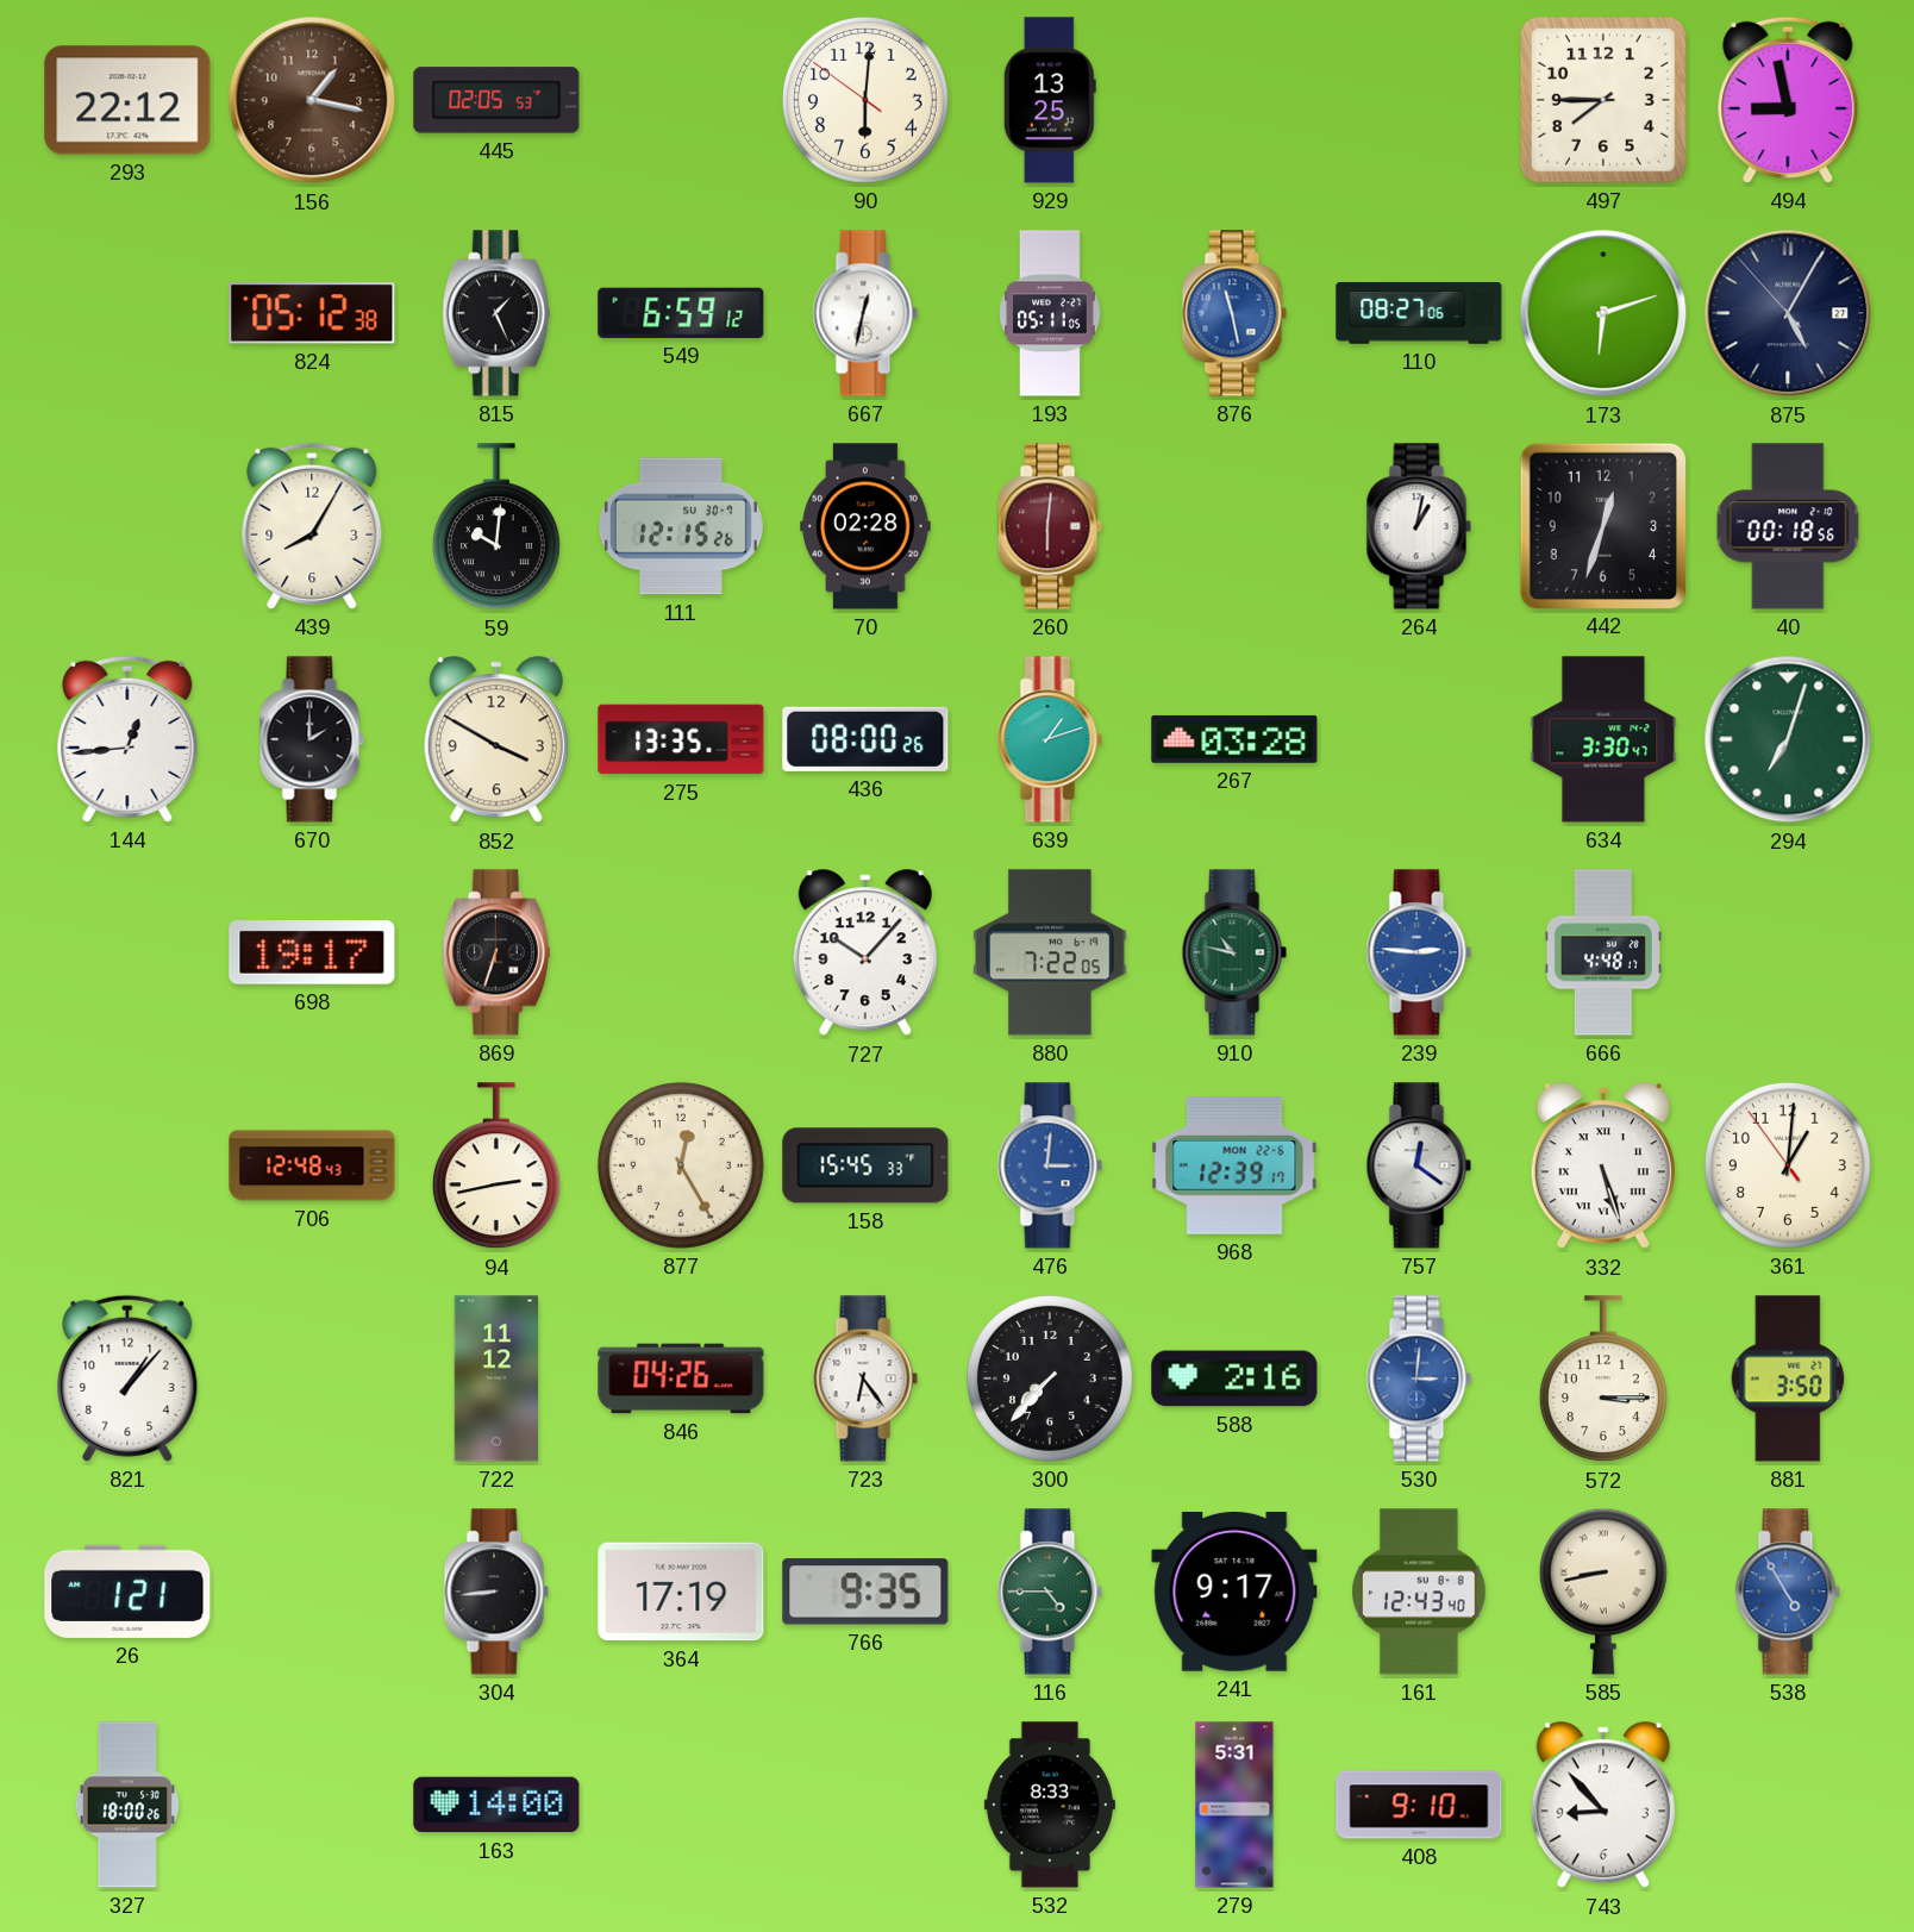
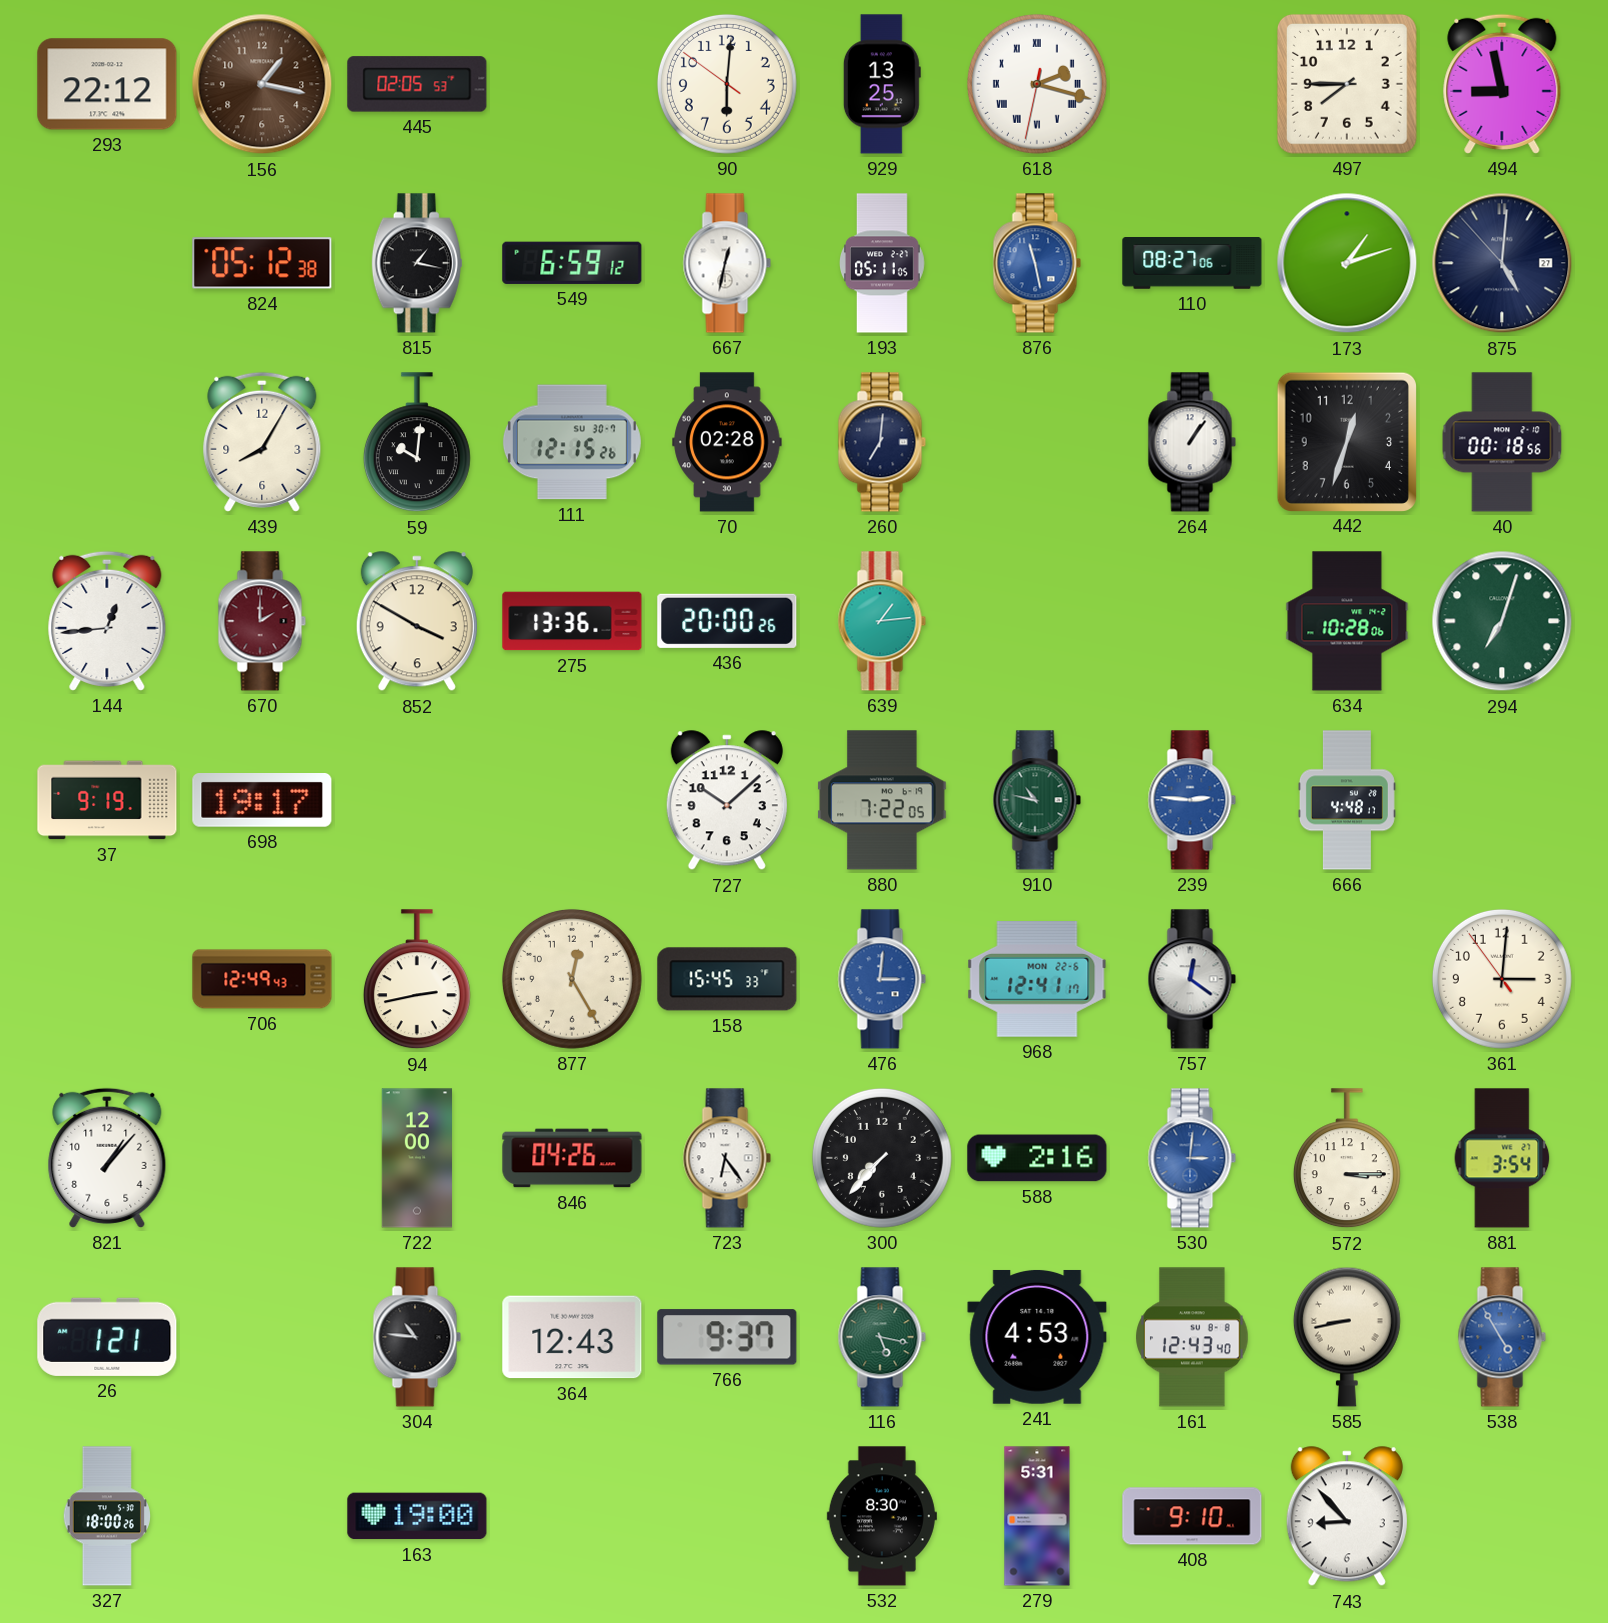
618: none -> 2:17
815: 1:26 -> 1:17
173: 6:12 -> 1:12
875: 5:04 -> 5:00
260: 6:01 -> 7:01
260 dial: burgundy -> navy
264: 1:02 -> 1:06
670 dial: black -> burgundy
275: 13:35 -> 13:36
436: 08:00 -> 20:00
639: 1:12 -> 1:14
267: 03:28 -> none
634: 3:30 -> 10:28
37: none -> 9:19
869: 6:33 -> none
727: 10:07 -> 10:08
706: 12:48 -> 12:49
968: 12:39 -> 12:41
332: 5:27 -> none
361: 1:00 -> 3:00
722: 11:12 -> 12:00
881: 3:50 -> 3:54
304: 8:44 -> 10:46
364: 17:19 -> 12:43
766: 9:35 -> 9:37
116: 4:45 -> 5:17
241: 9:17 -> 4:53
163: 14:00 -> 19:00
532: 8:33 -> 8:30
